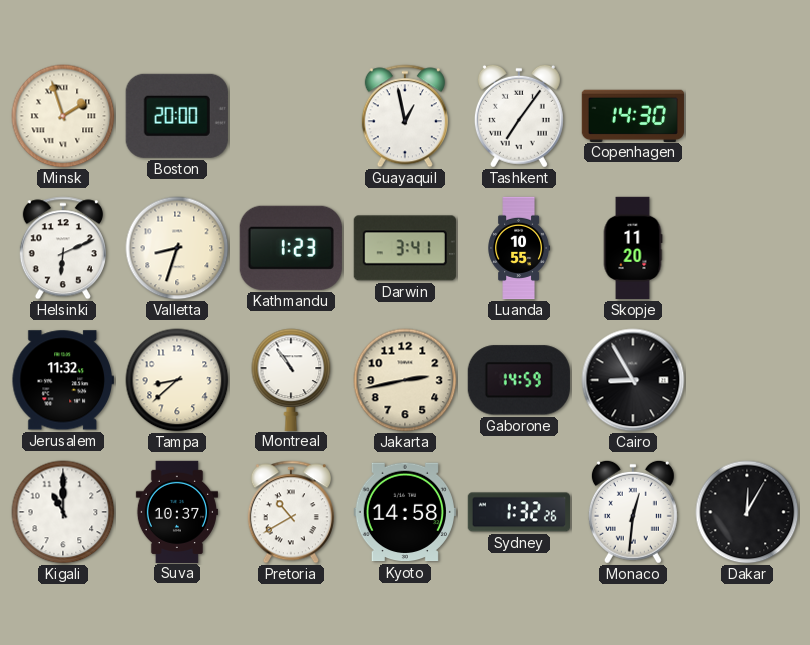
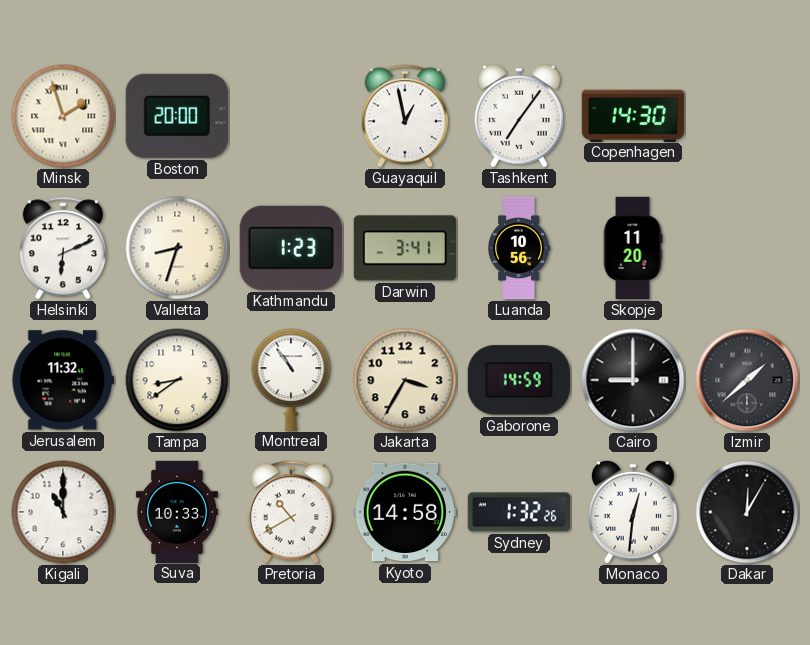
Luanda: 10:55 -> 10:56
Tampa: 8:38 -> 8:39
Jakarta: 2:43 -> 3:35
Cairo: 8:55 -> 9:00
Izmir: none -> 1:38
Suva: 10:37 -> 10:33
